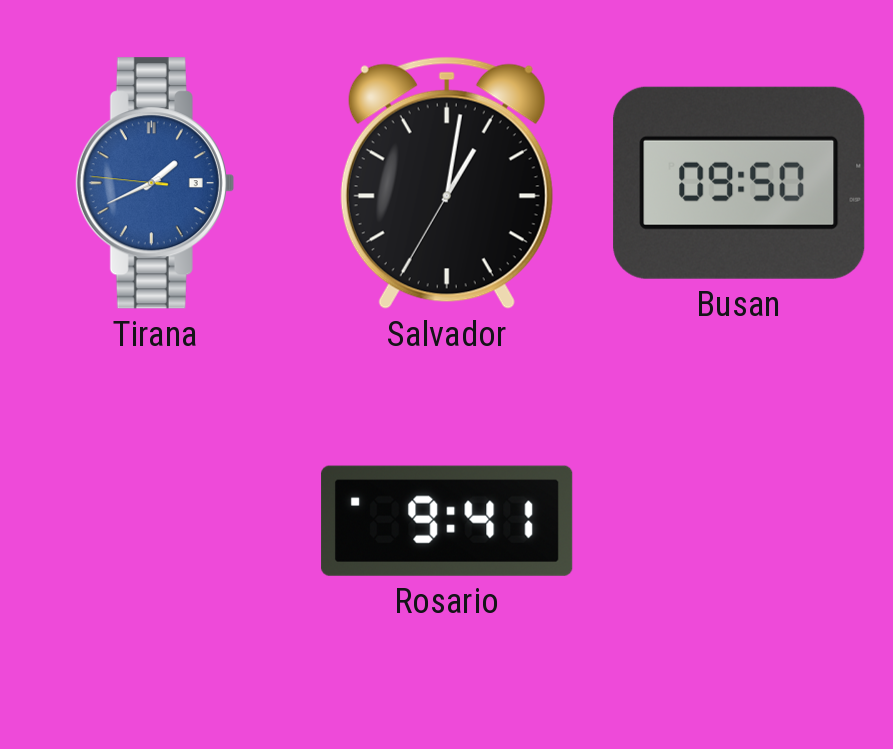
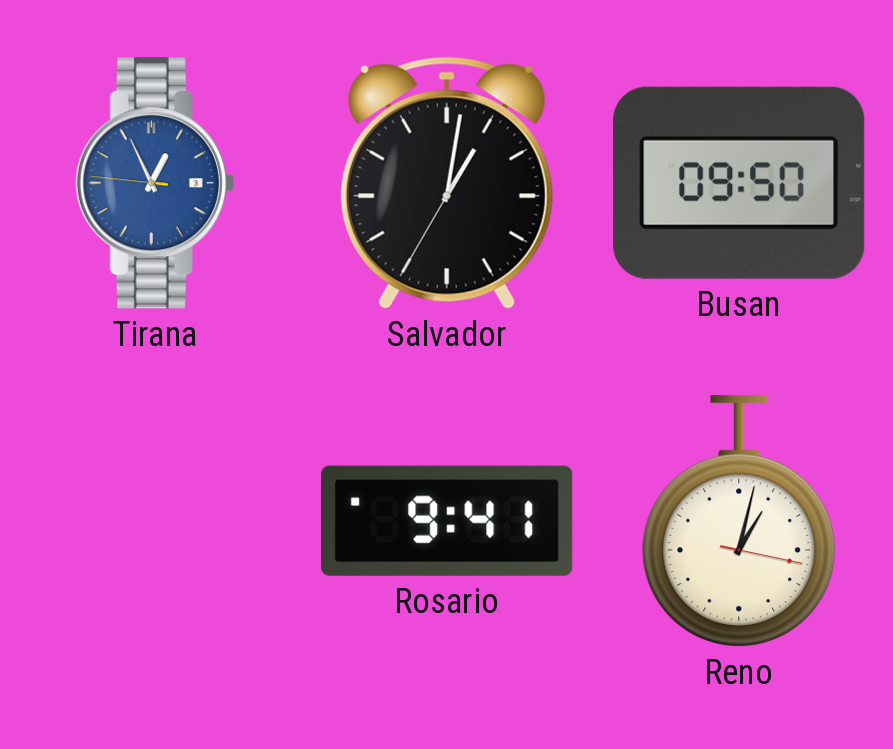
Tirana: 1:40 -> 12:55
Reno: none -> 1:02
